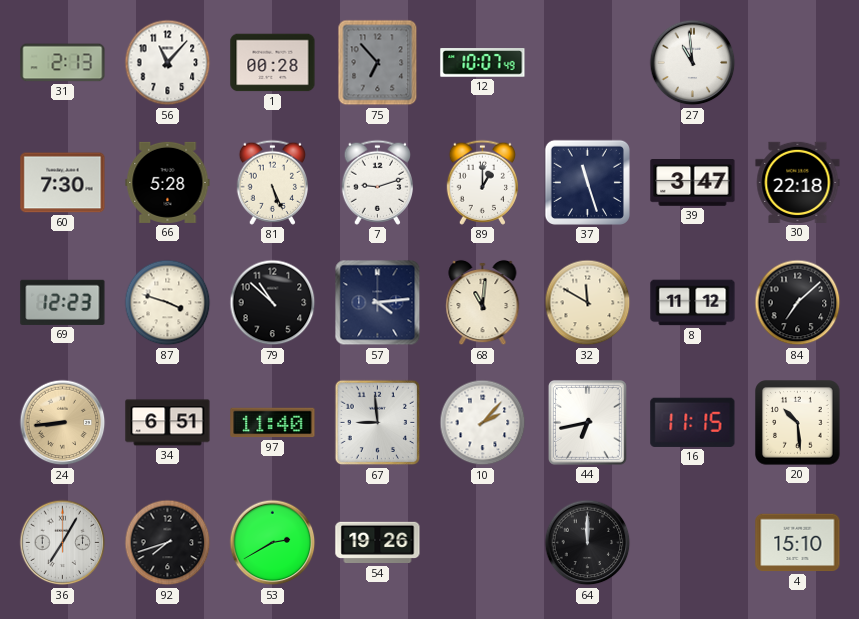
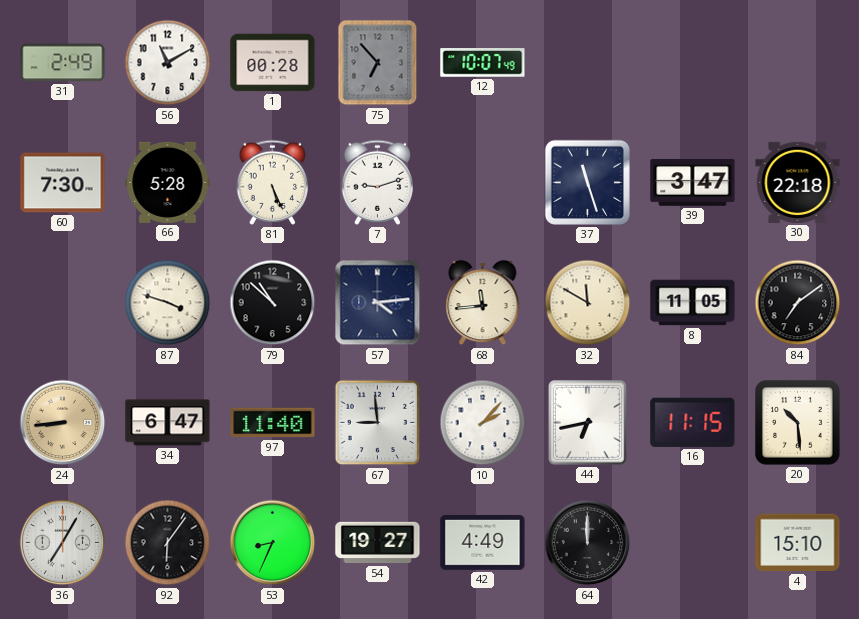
31: 2:13 -> 2:49
56: 11:07 -> 11:10
27: 10:59 -> none
89: 1:00 -> none
69: 12:23 -> none
68: 11:01 -> 11:44
8: 11:12 -> 11:05
84: 7:08 -> 7:09
34: 6:51 -> 6:47
92: 7:42 -> 6:06
53: 2:40 -> 8:34
54: 19:26 -> 19:27
42: none -> 4:49
